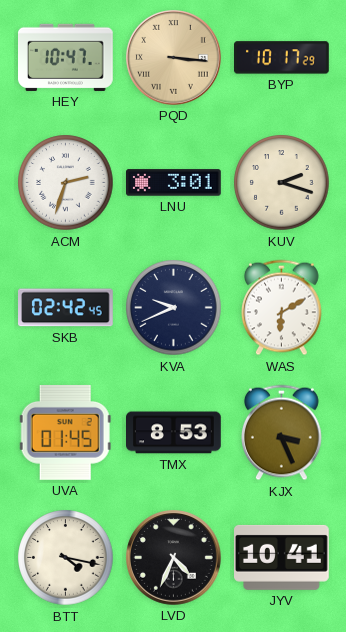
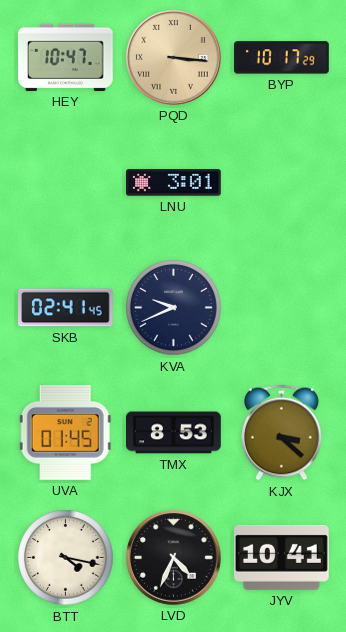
ACM: 2:33 -> none
KUV: 2:18 -> none
SKB: 02:42 -> 02:41
WAS: 6:10 -> none
KJX: 3:26 -> 3:22
